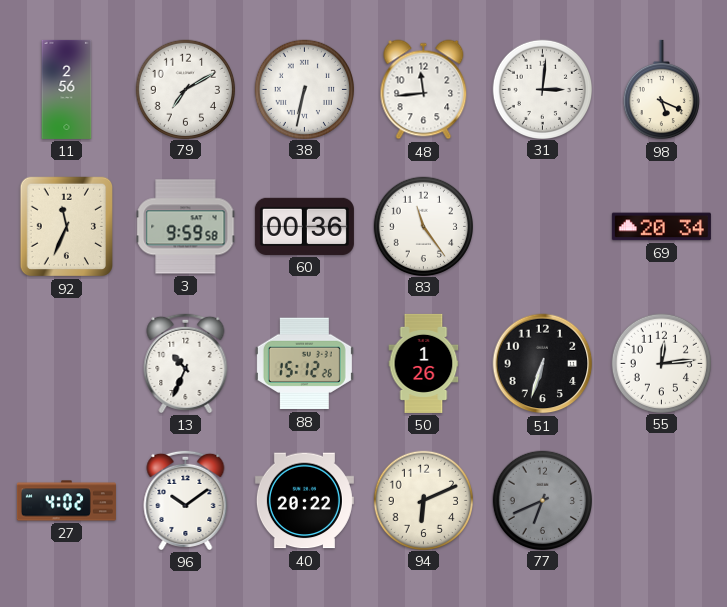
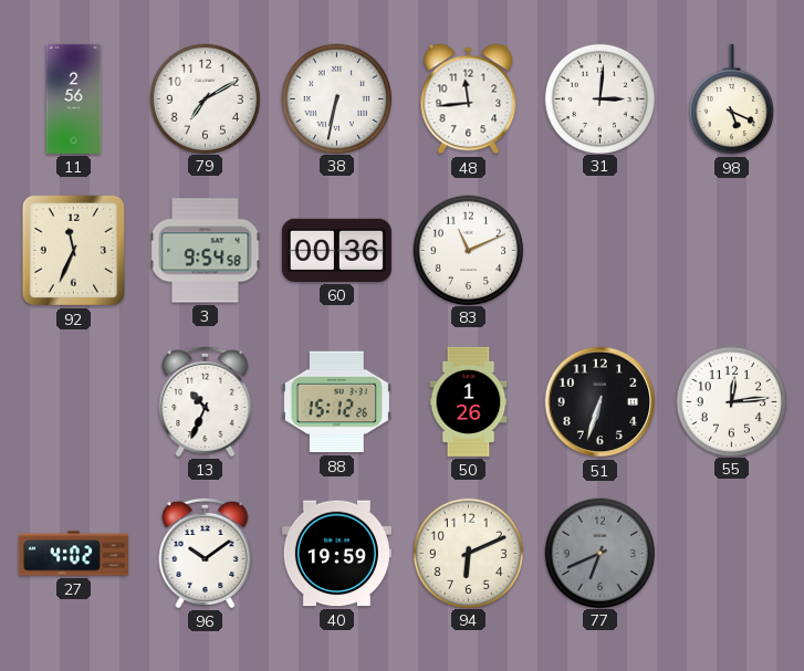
3: 9:59 -> 9:54
83: 11:24 -> 11:11
69: 20:34 -> none
40: 20:22 -> 19:59
